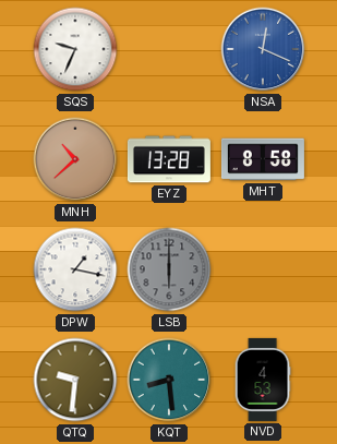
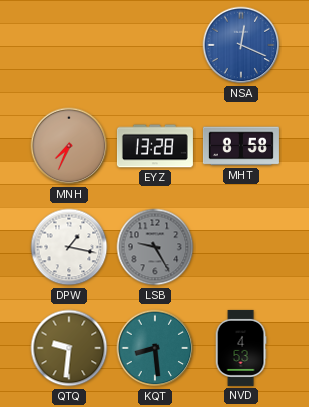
SQS: 9:34 -> none
MNH: 10:38 -> 7:34
LSB: 6:00 -> 9:25
